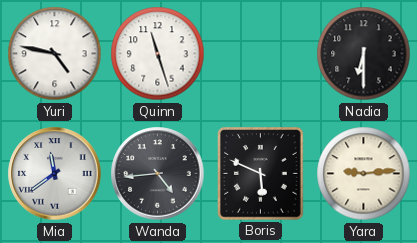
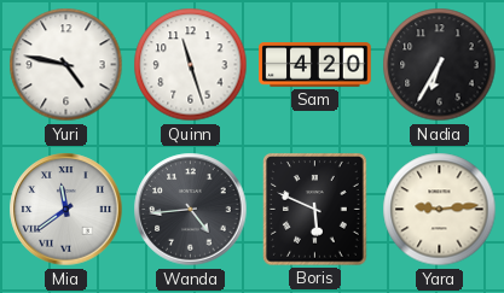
Sam: none -> 4:20
Nadia: 6:30 -> 6:35
